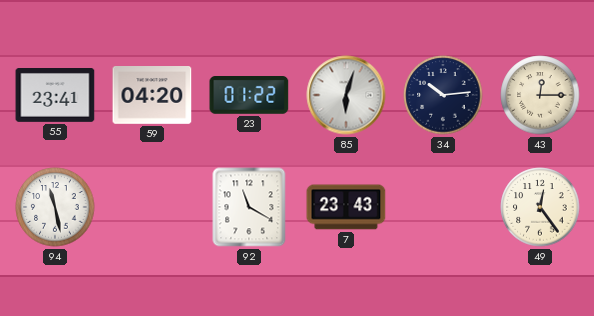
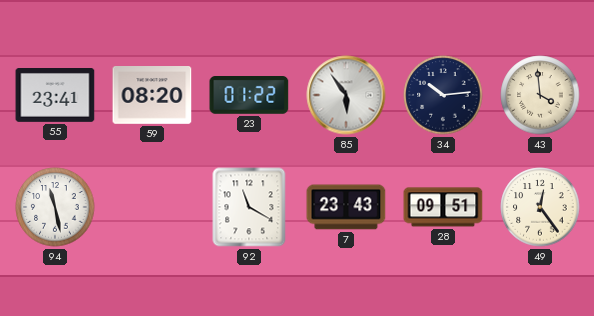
59: 04:20 -> 08:20
85: 6:03 -> 5:54
43: 12:15 -> 3:59
28: none -> 09:51
